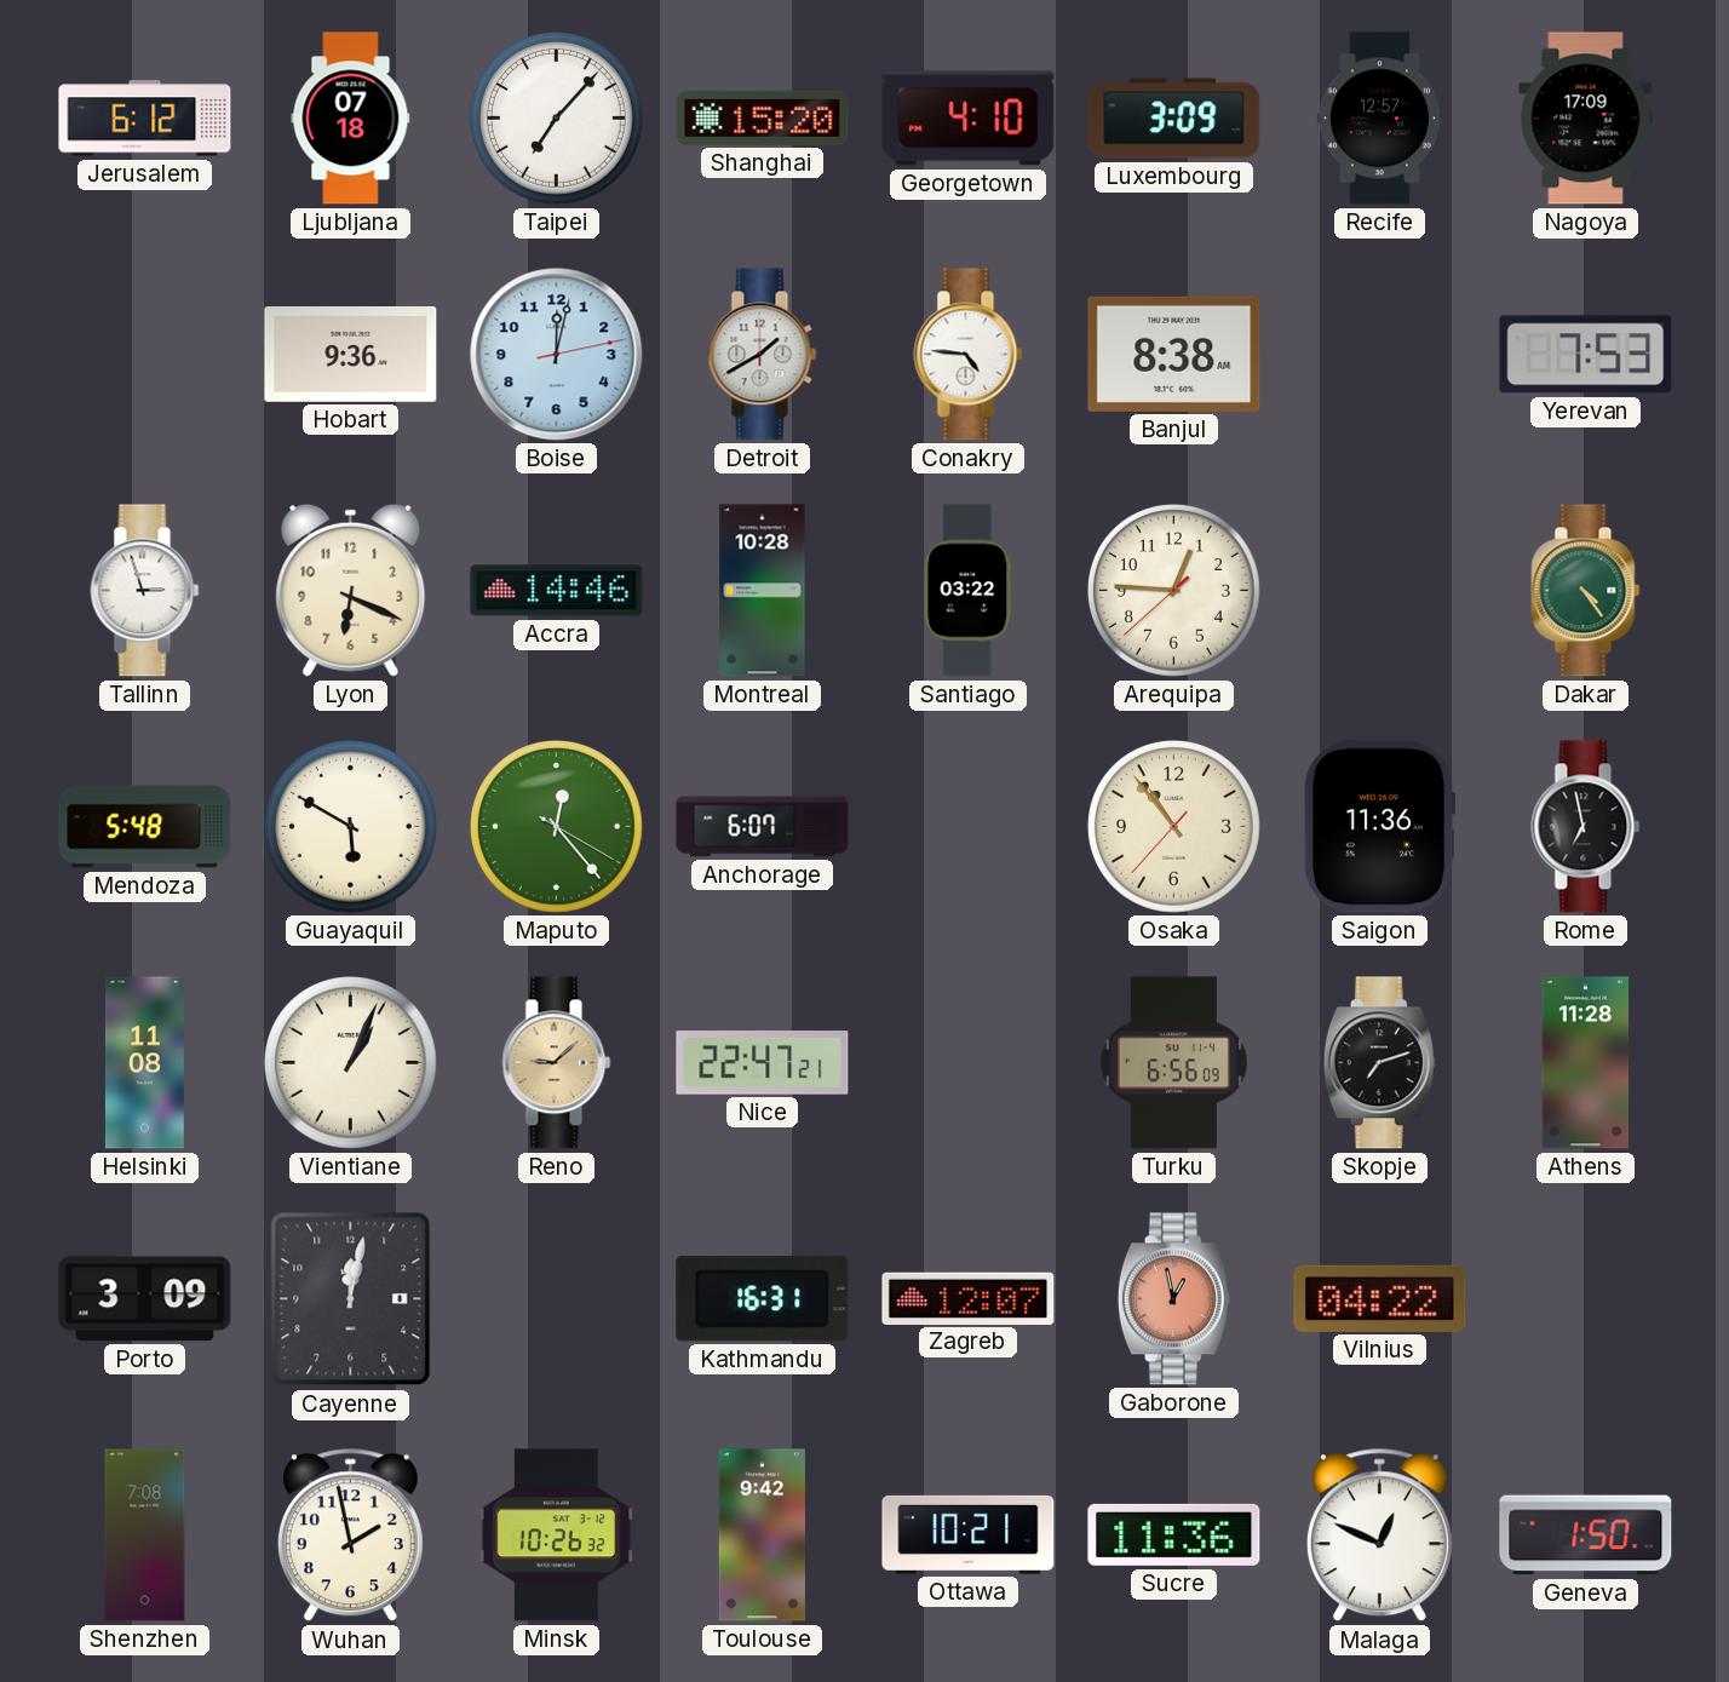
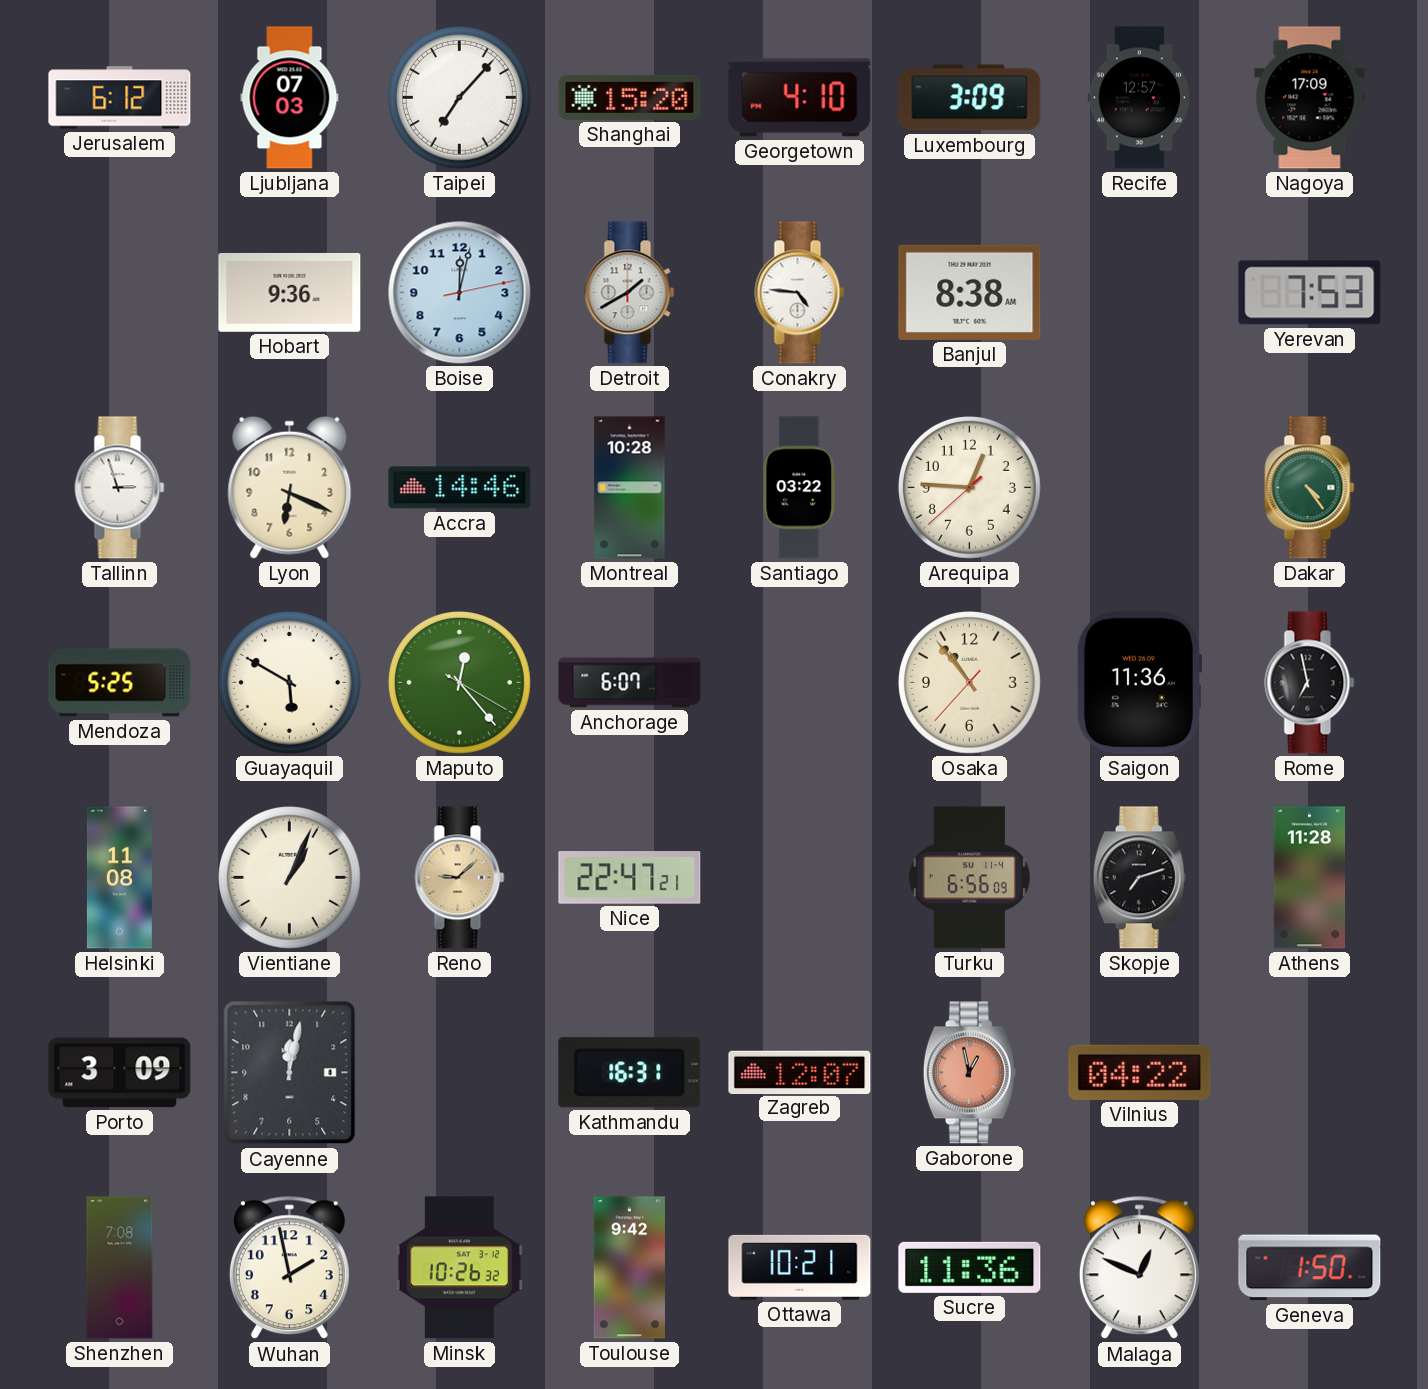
Ljubljana: 07:18 -> 07:03
Mendoza: 5:48 -> 5:25
